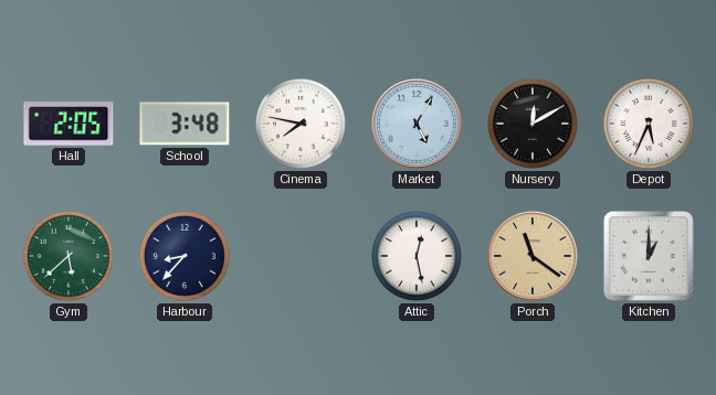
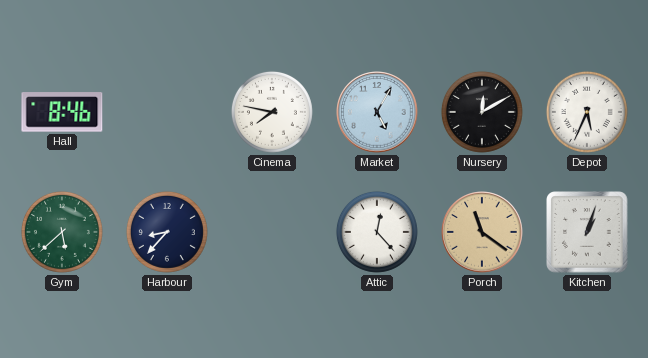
Hall: 2:05 -> 8:46
School: 3:48 -> none
Attic: 12:28 -> 12:23
Kitchen: 1:00 -> 1:03
